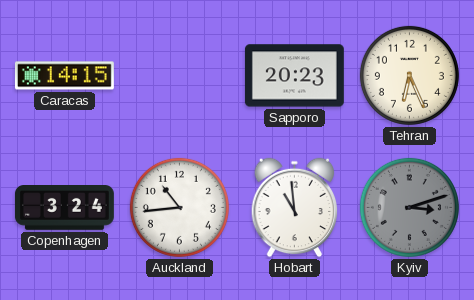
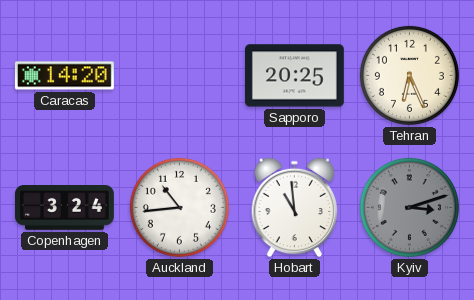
Caracas: 14:15 -> 14:20
Sapporo: 20:23 -> 20:25
